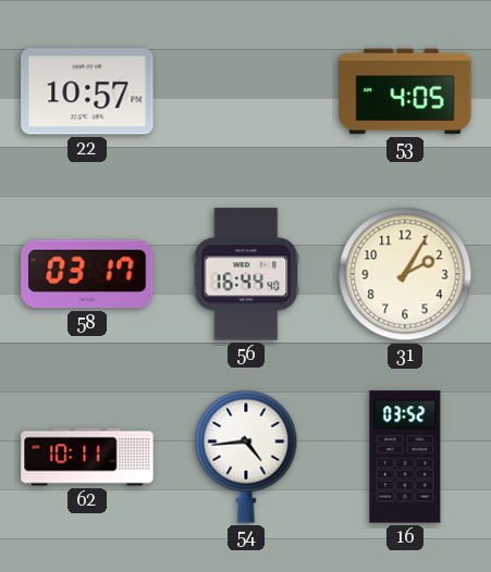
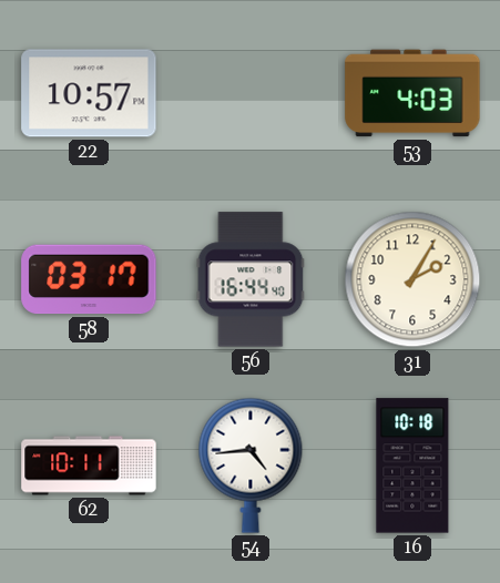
53: 4:05 -> 4:03
16: 03:52 -> 10:18
